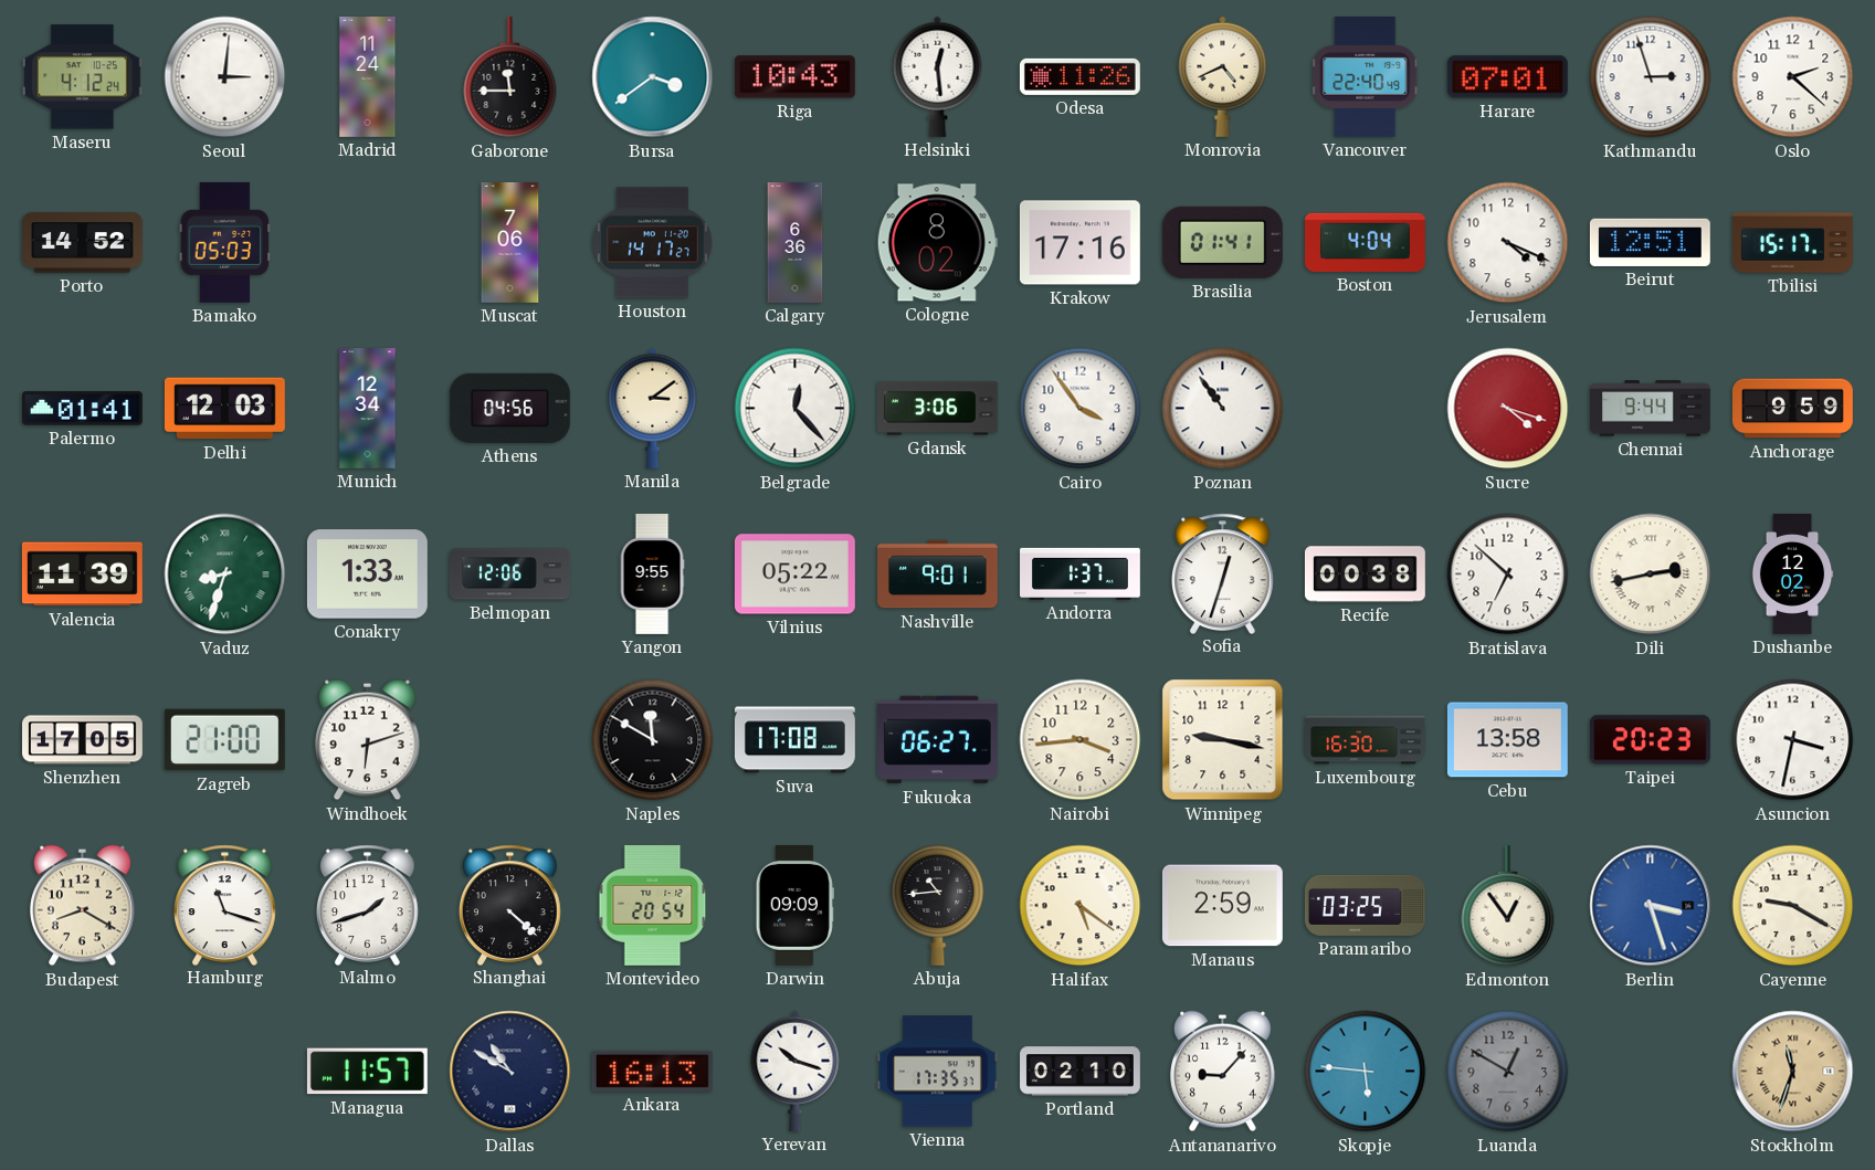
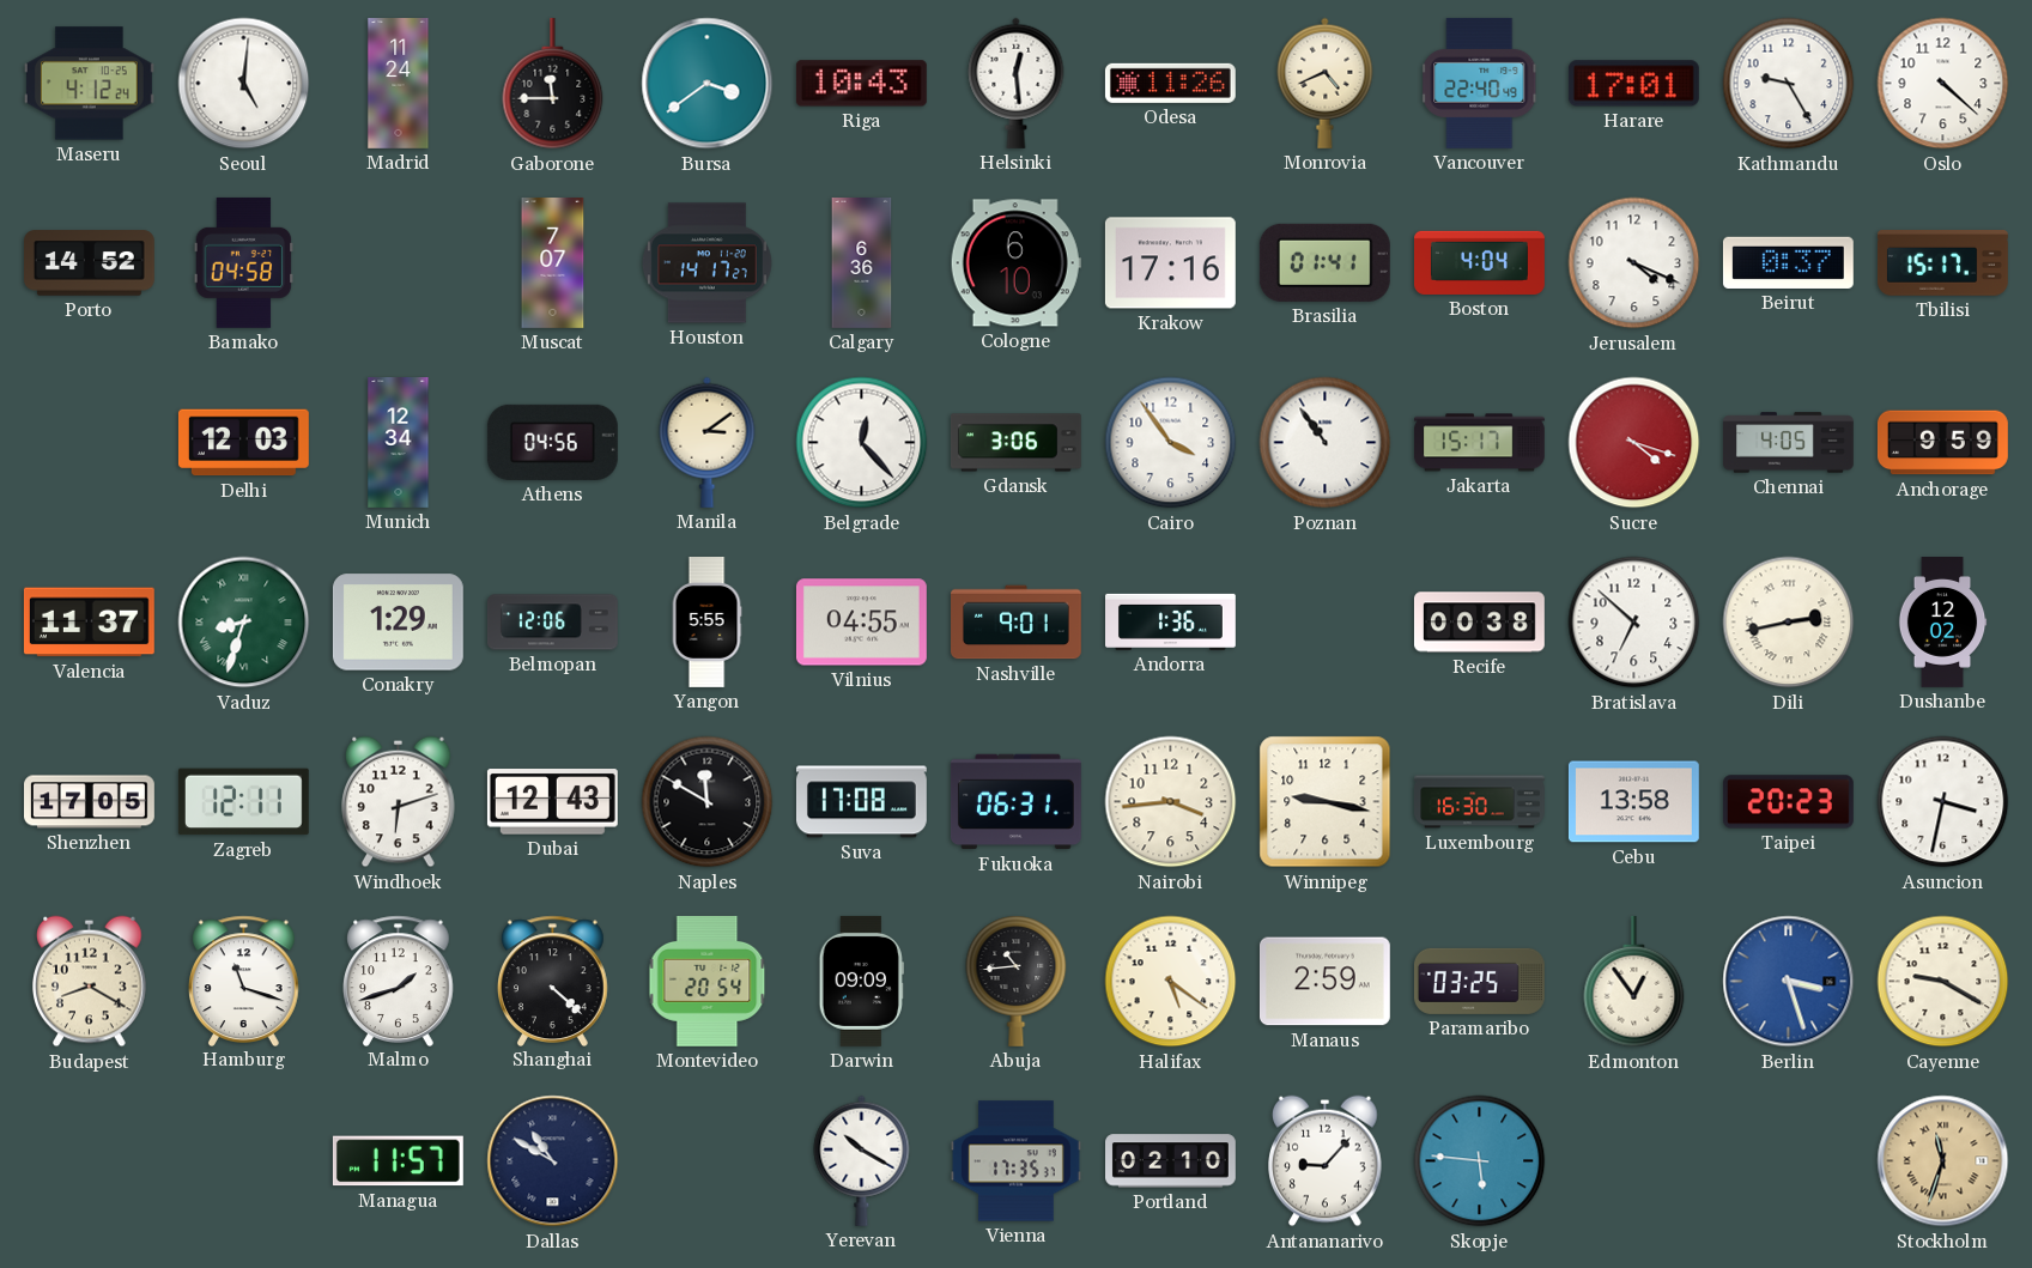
Seoul: 3:01 -> 5:01
Harare: 07:01 -> 17:01
Kathmandu: 2:57 -> 9:25
Oslo: 2:22 -> 4:22
Bamako: 05:03 -> 04:58
Muscat: 7:06 -> 7:07
Cologne: 8:02 -> 6:10
Beirut: 12:51 -> 0:37
Palermo: 01:41 -> none
Jakarta: none -> 15:17
Chennai: 9:44 -> 4:05
Valencia: 11:39 -> 11:37
Conakry: 1:33 -> 1:29
Yangon: 9:55 -> 5:55
Vilnius: 05:22 -> 04:55
Andorra: 1:37 -> 1:36
Sofia: 12:33 -> none
Zagreb: 21:00 -> 12:11
Dubai: none -> 12:43
Fukuoka: 06:27 -> 06:31
Ankara: 16:13 -> none
Yerevan: 10:18 -> 10:20
Luanda: 12:50 -> none
